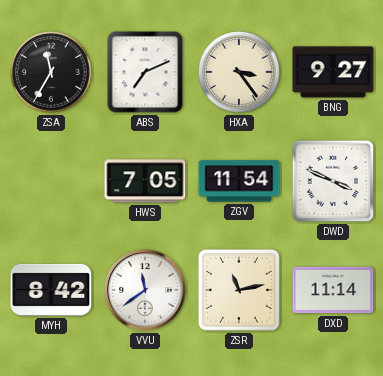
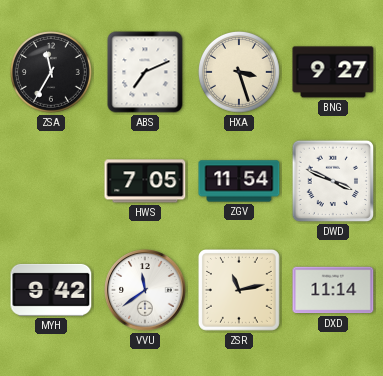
HXA: 3:24 -> 3:27
MYH: 8:42 -> 9:42
